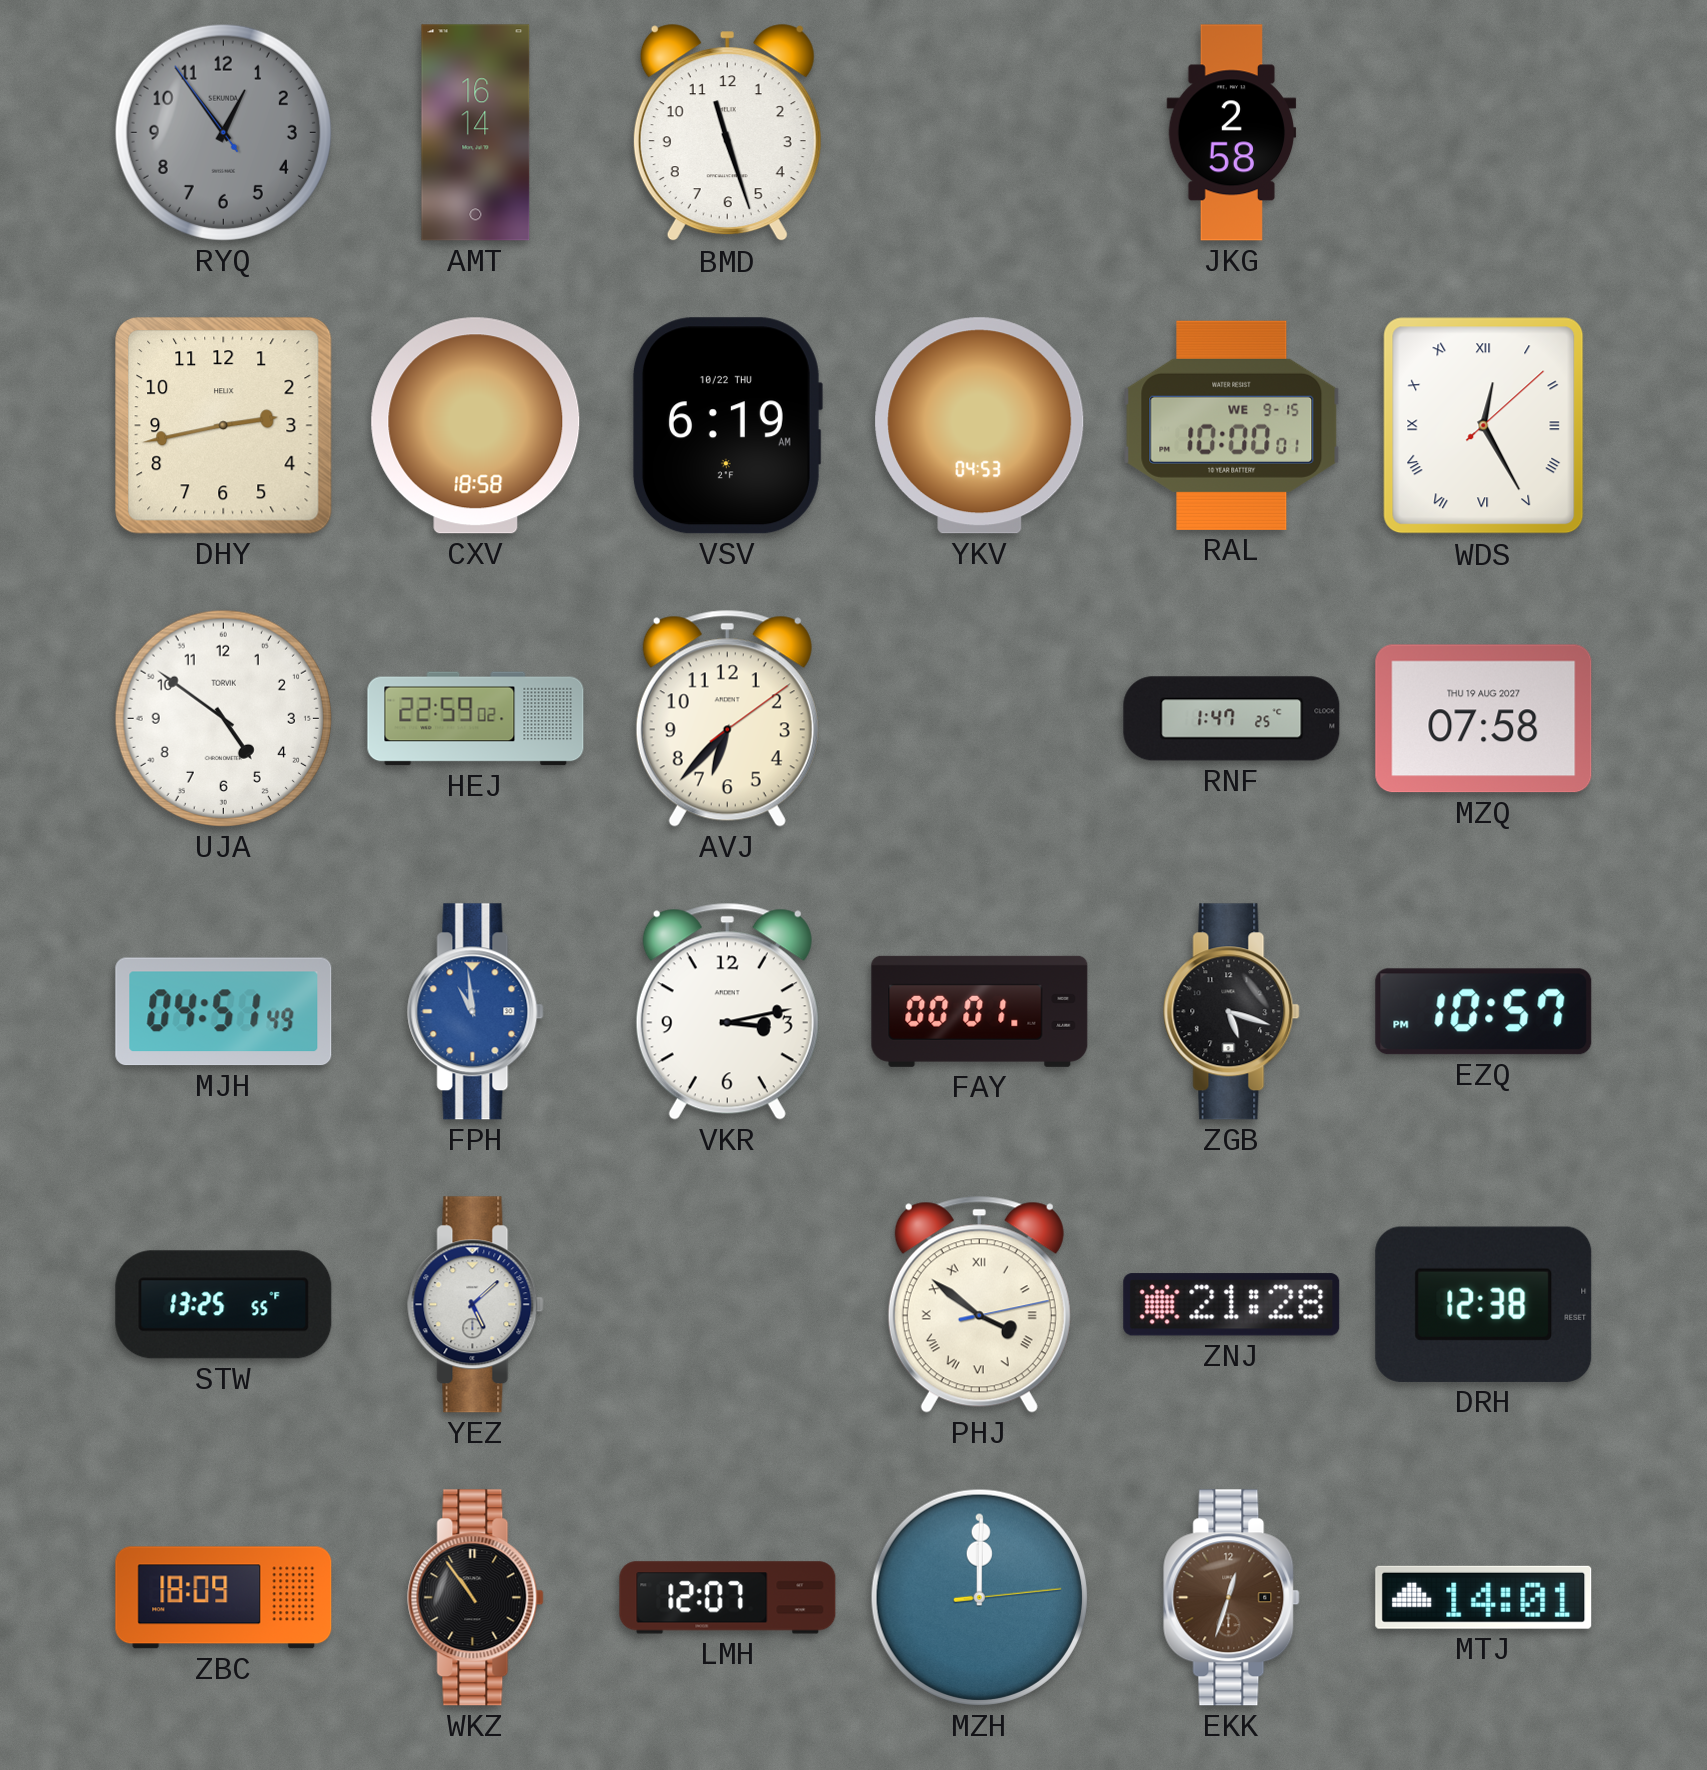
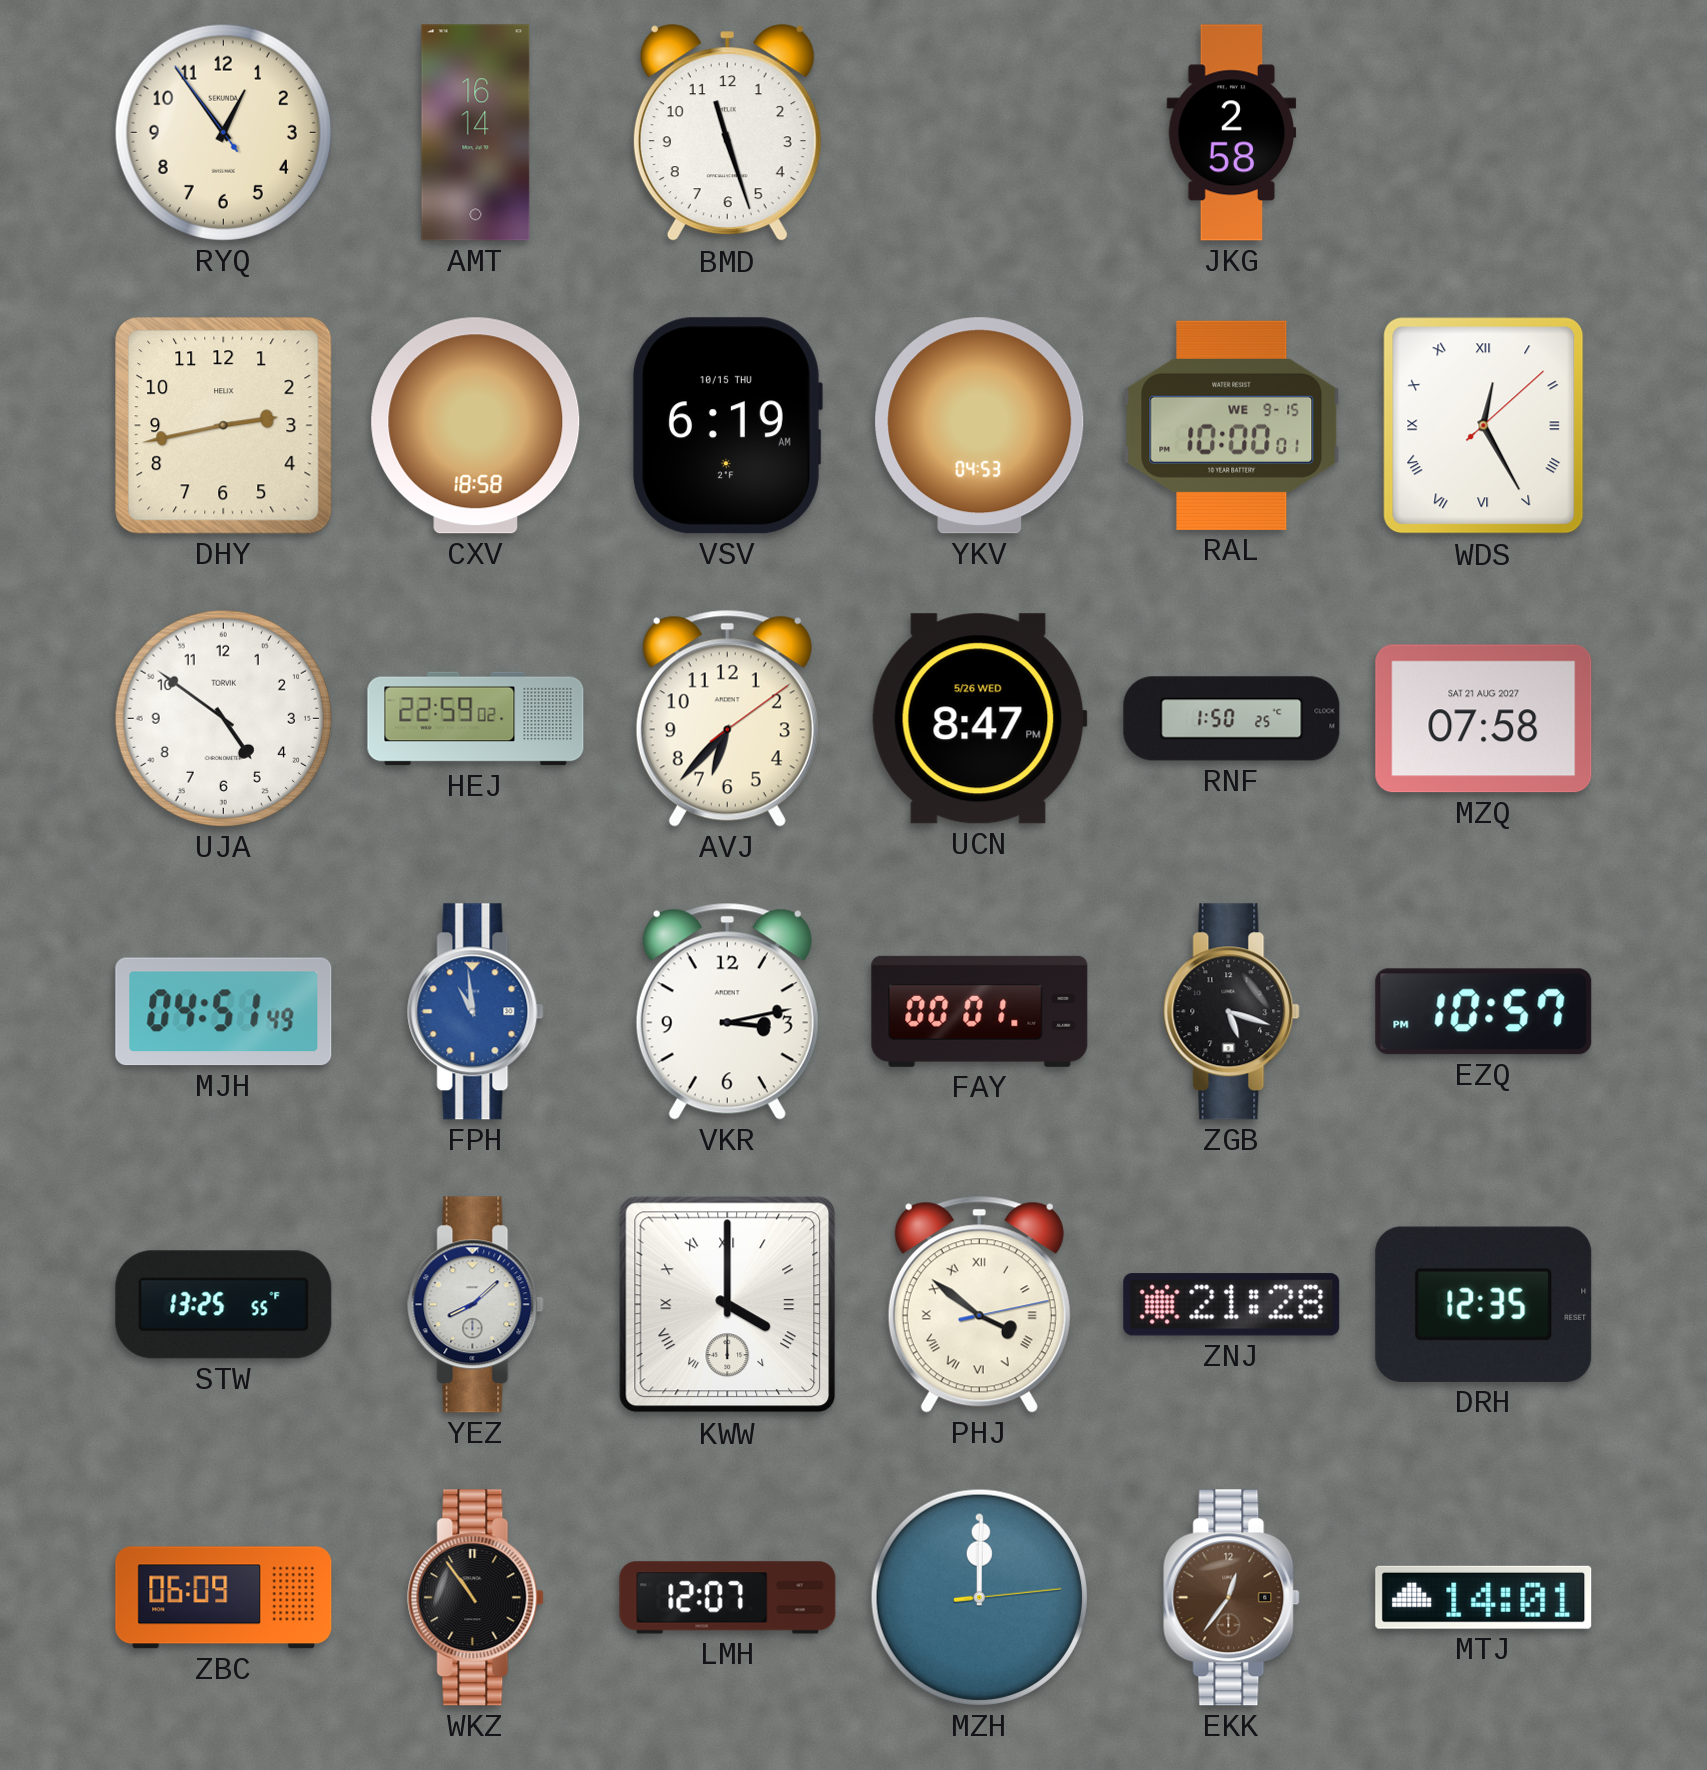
RYQ dial: grey -> cream
VSV date: 10/22 THU -> 10/15 THU
UCN: none -> 8:47
RNF: 1:47 -> 1:50
MZQ date: THU 19 AUG 2027 -> SAT 21 AUG 2027
YEZ: 5:08 -> 8:08
KWW: none -> 4:00
DRH: 12:38 -> 12:35
ZBC: 18:09 -> 06:09
EKK: 12:33 -> 12:36
